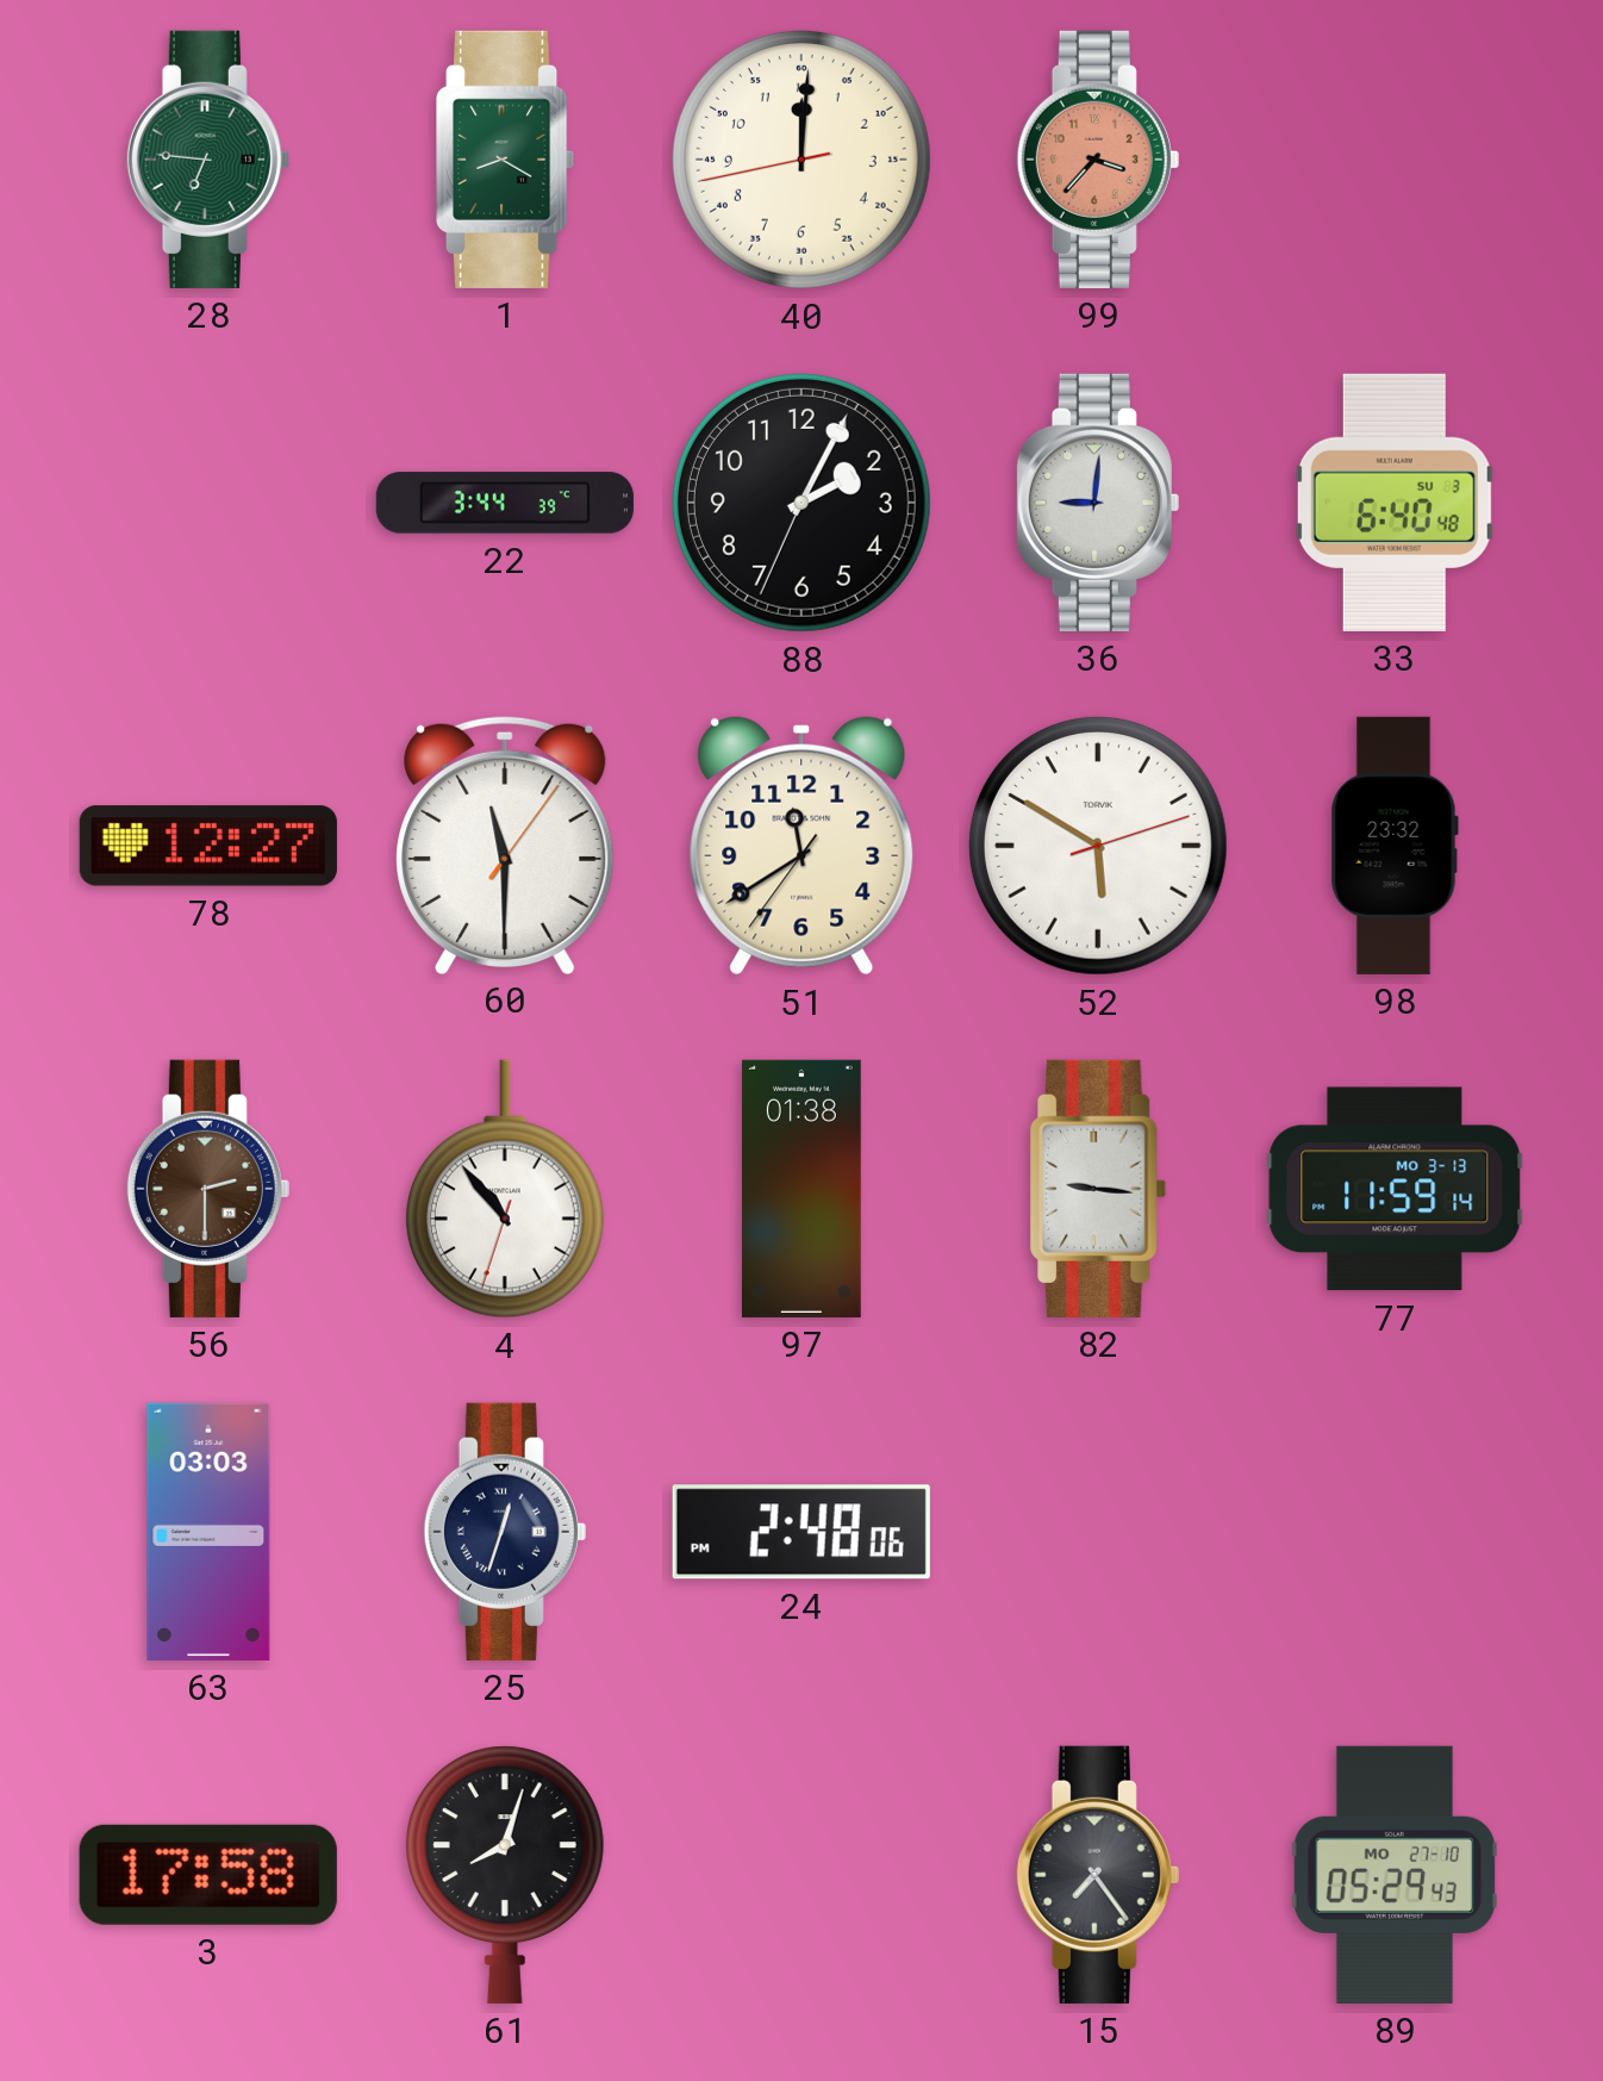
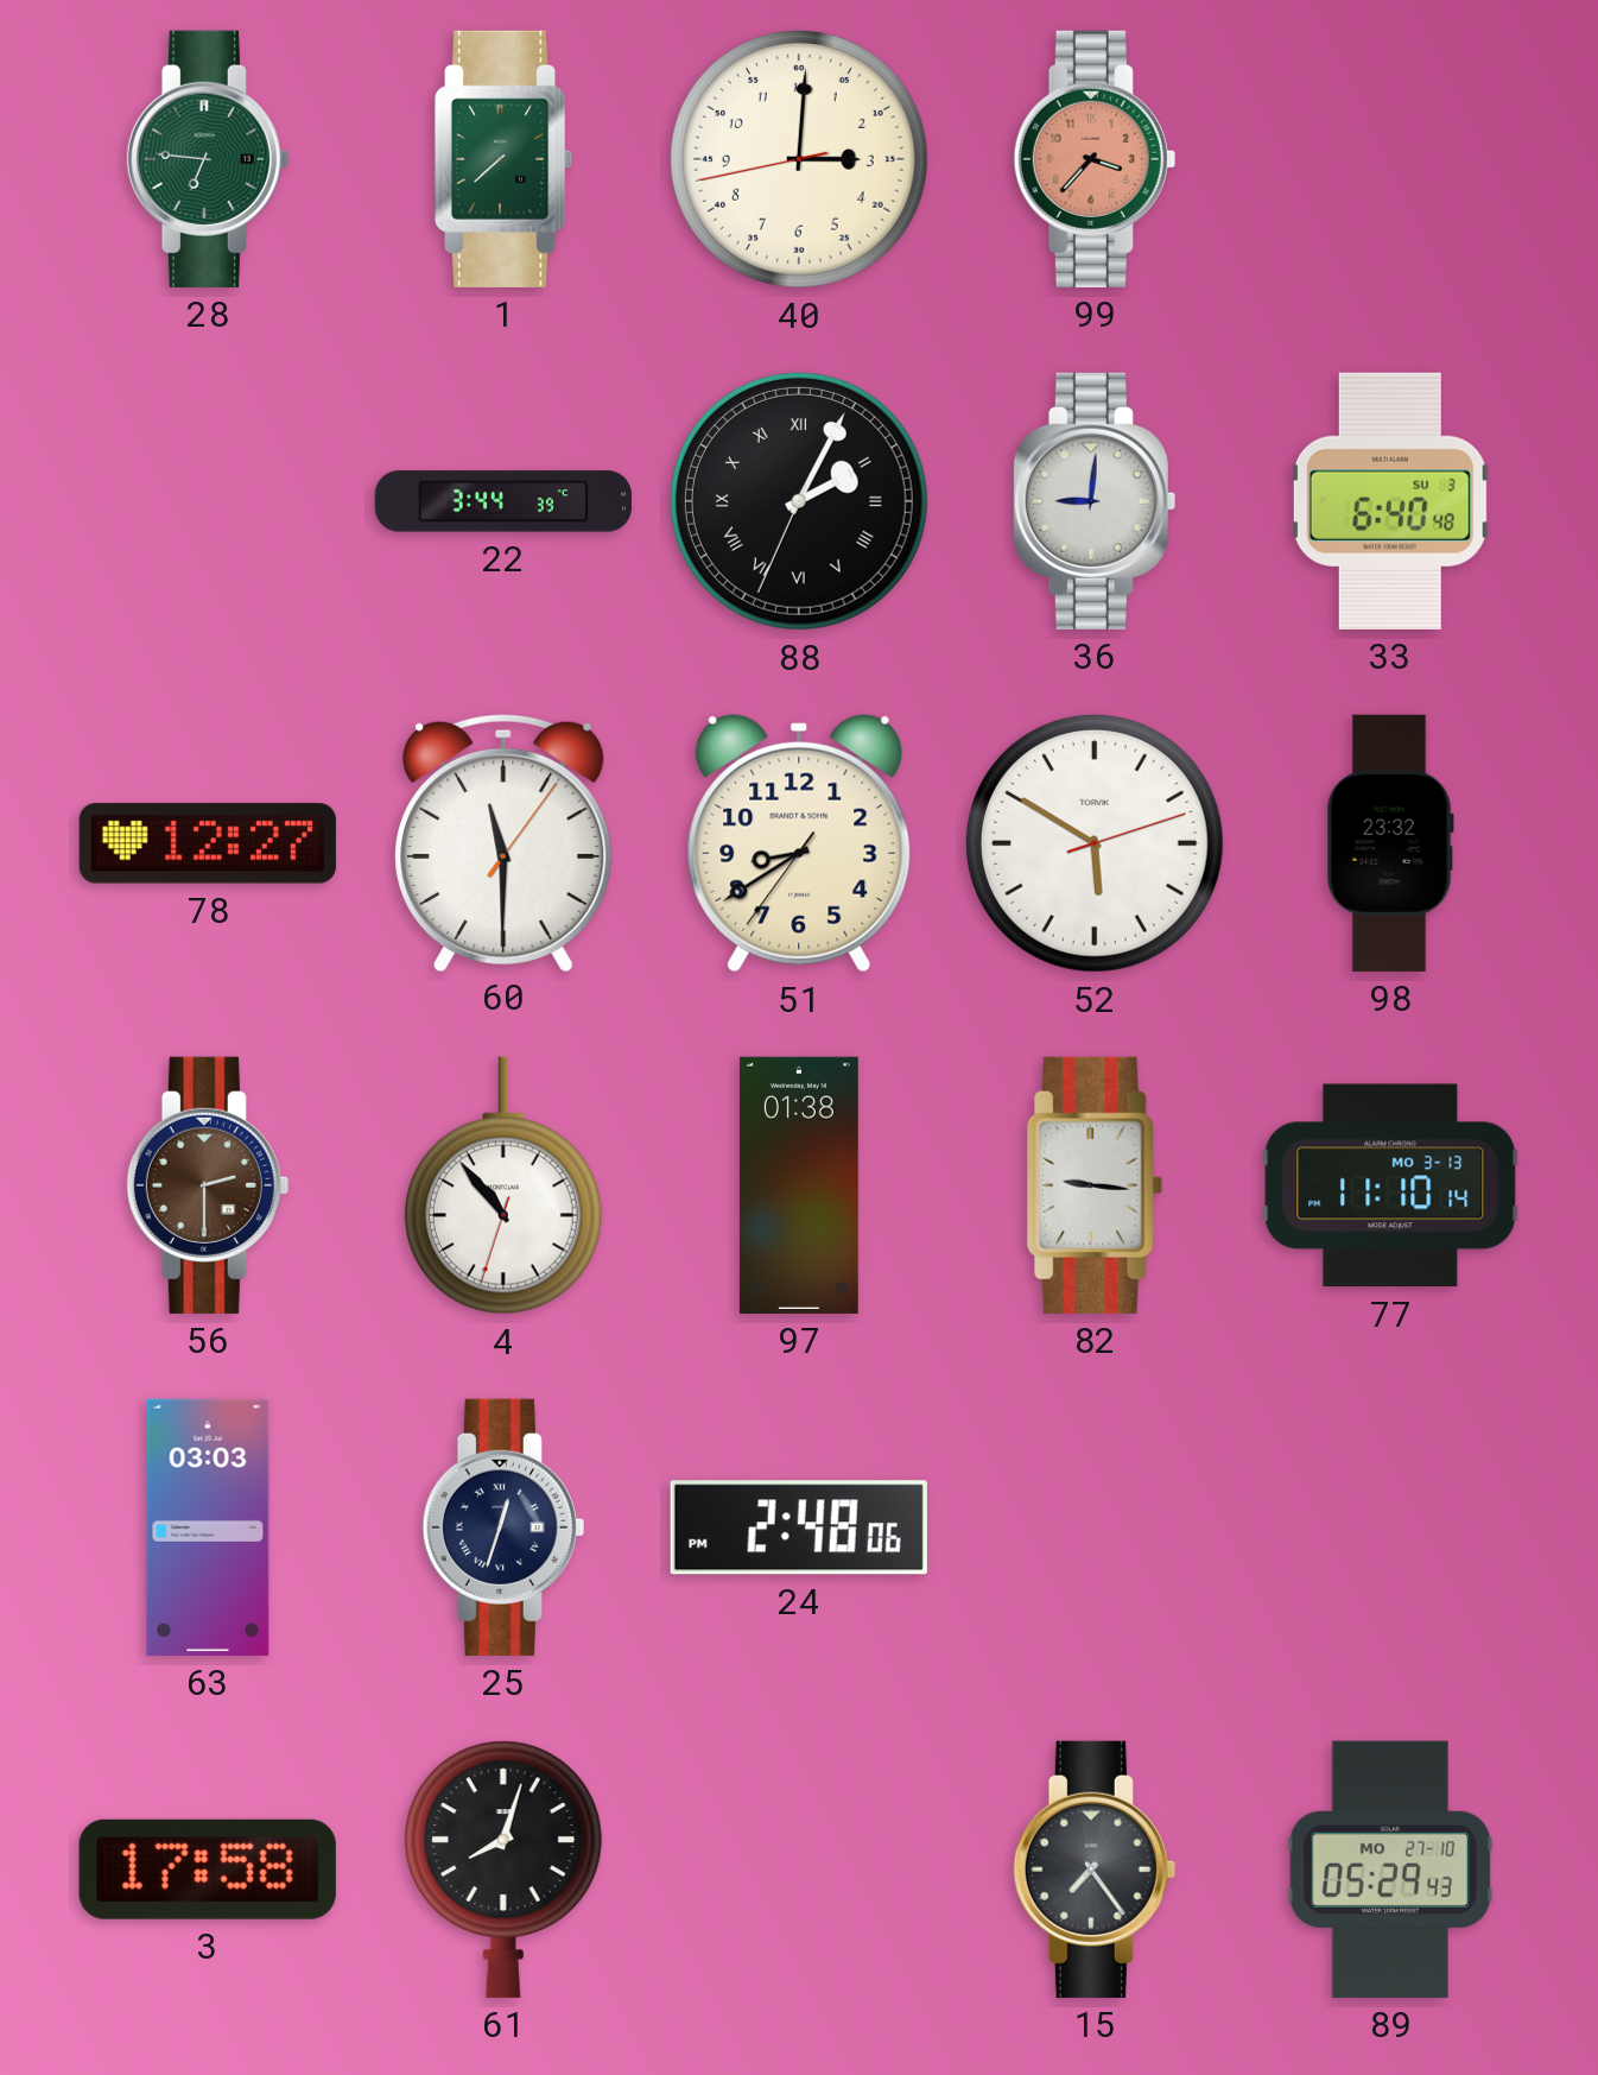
1: 8:20 -> 7:38
40: 12:00 -> 3:00
88 numerals: Arabic -> Roman
51: 11:39 -> 8:39
77: 11:59 -> 11:10
